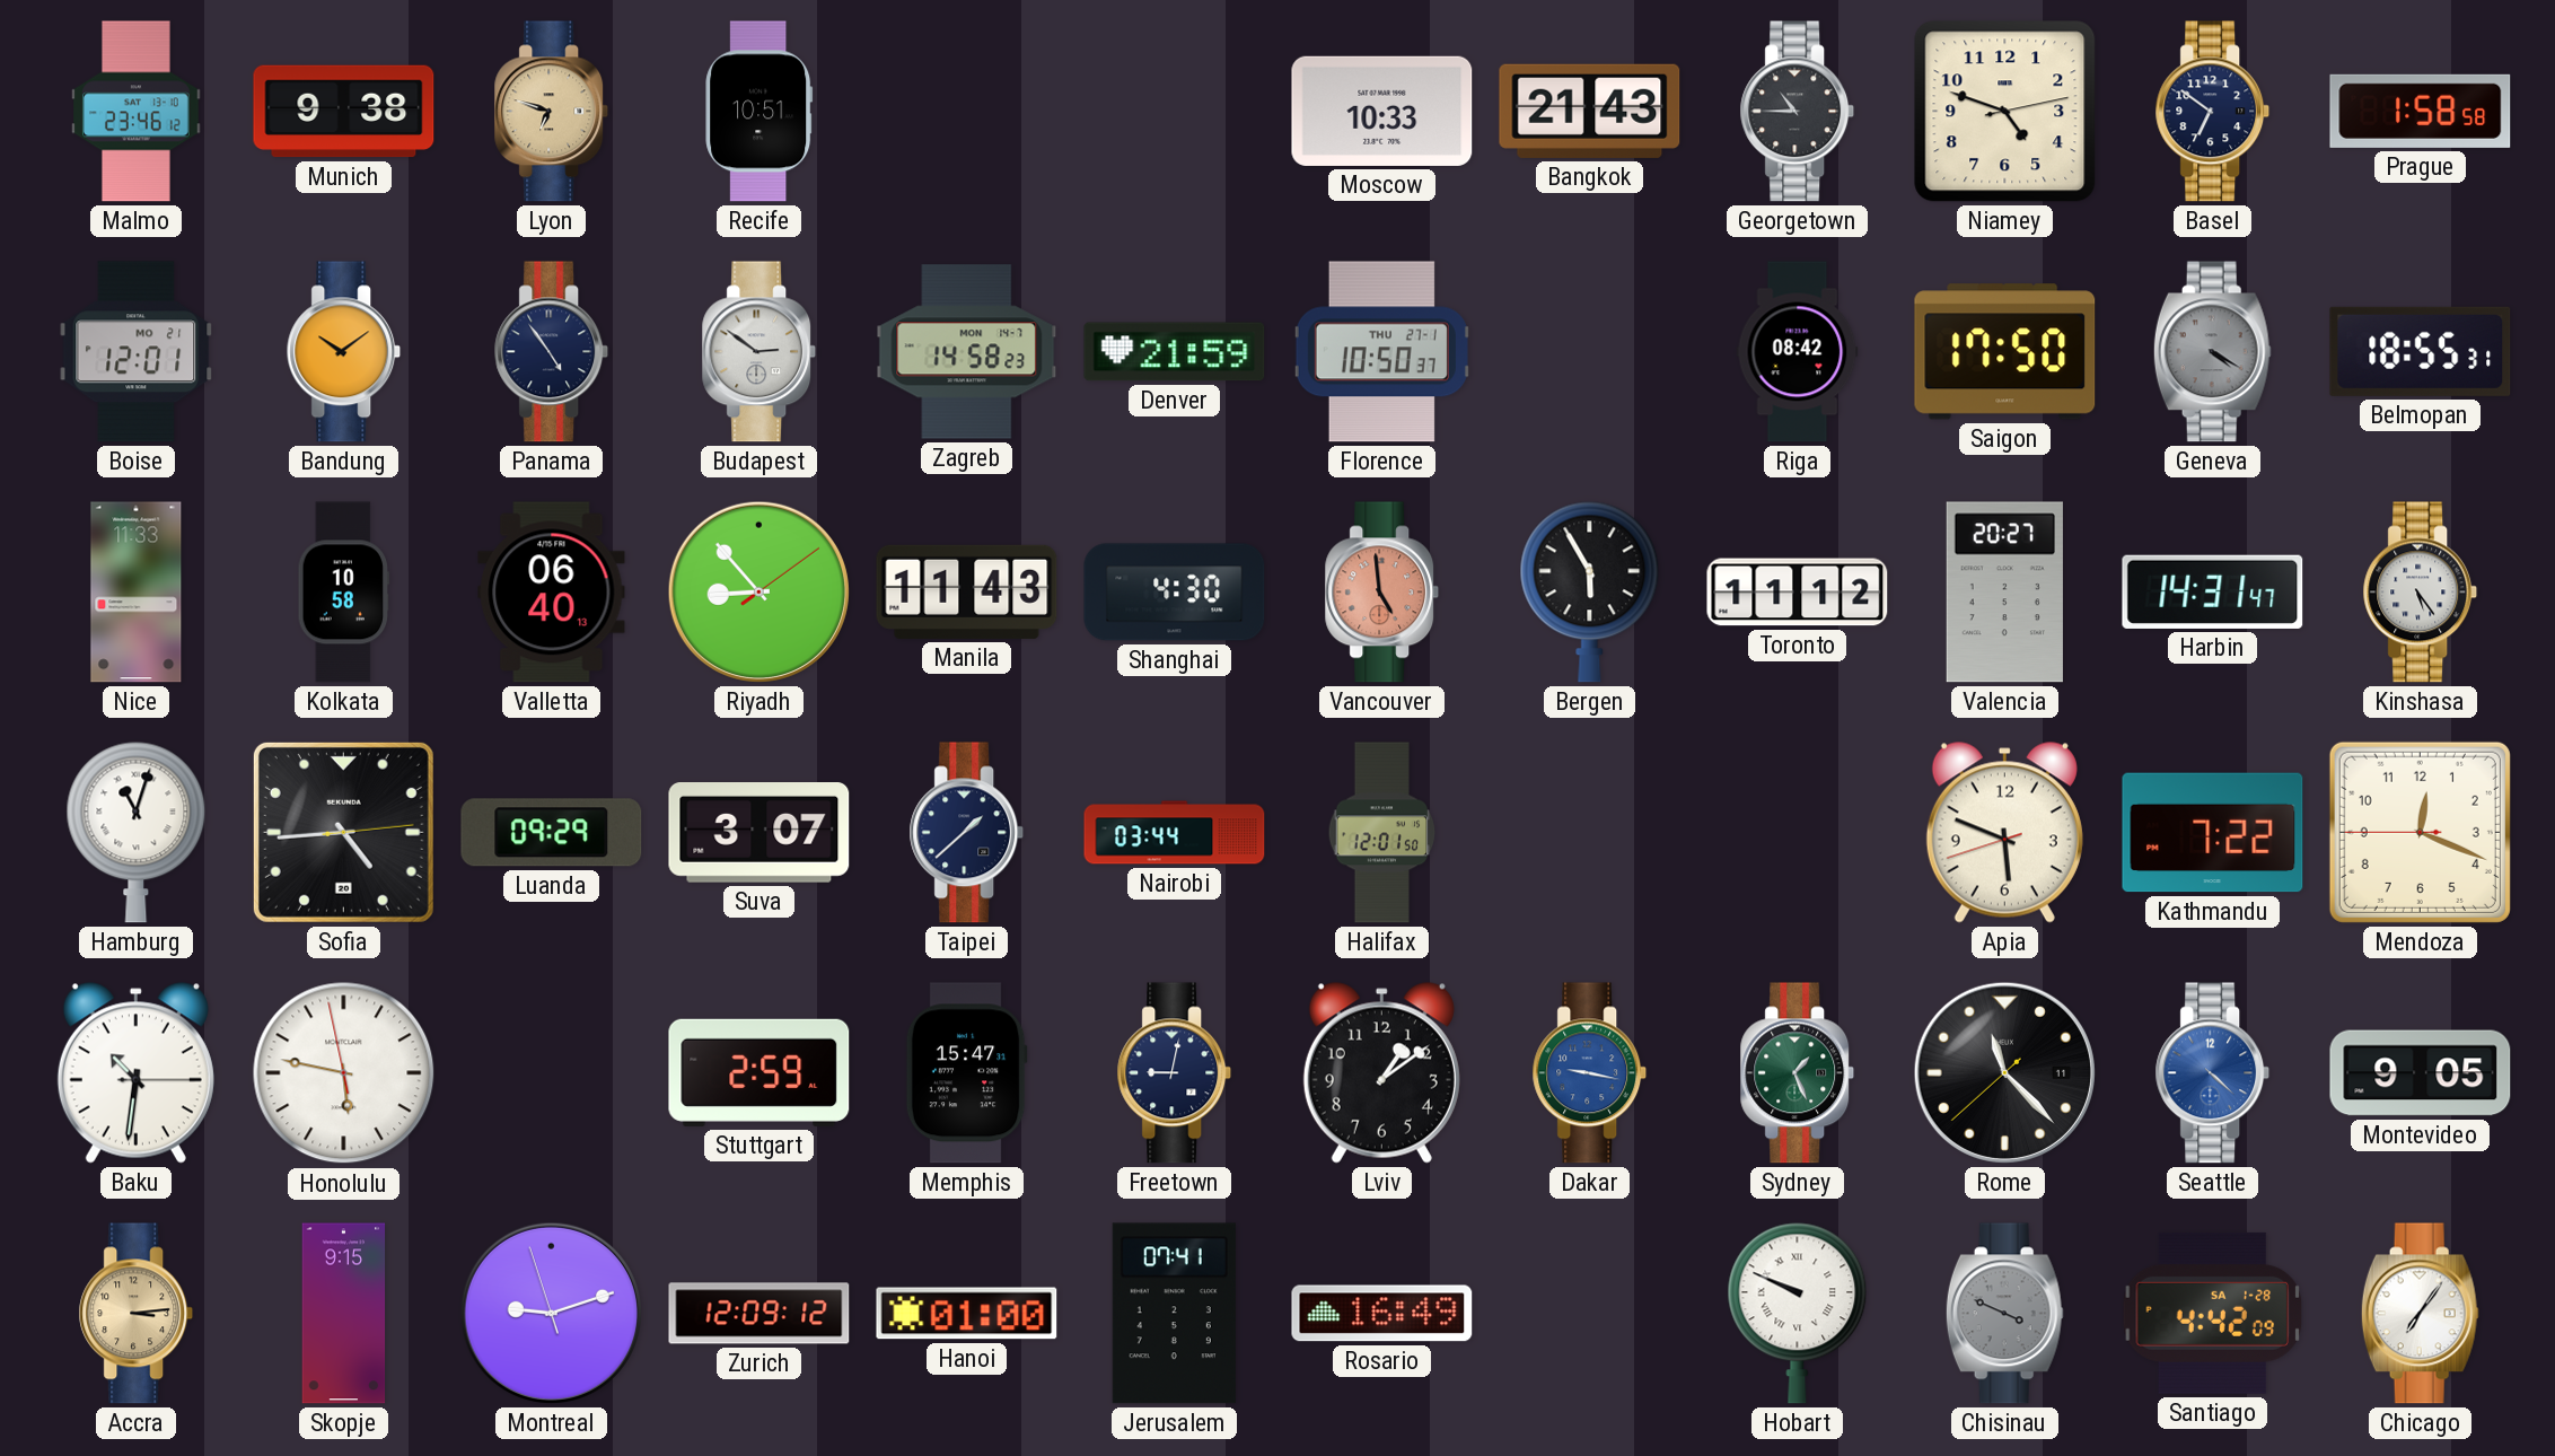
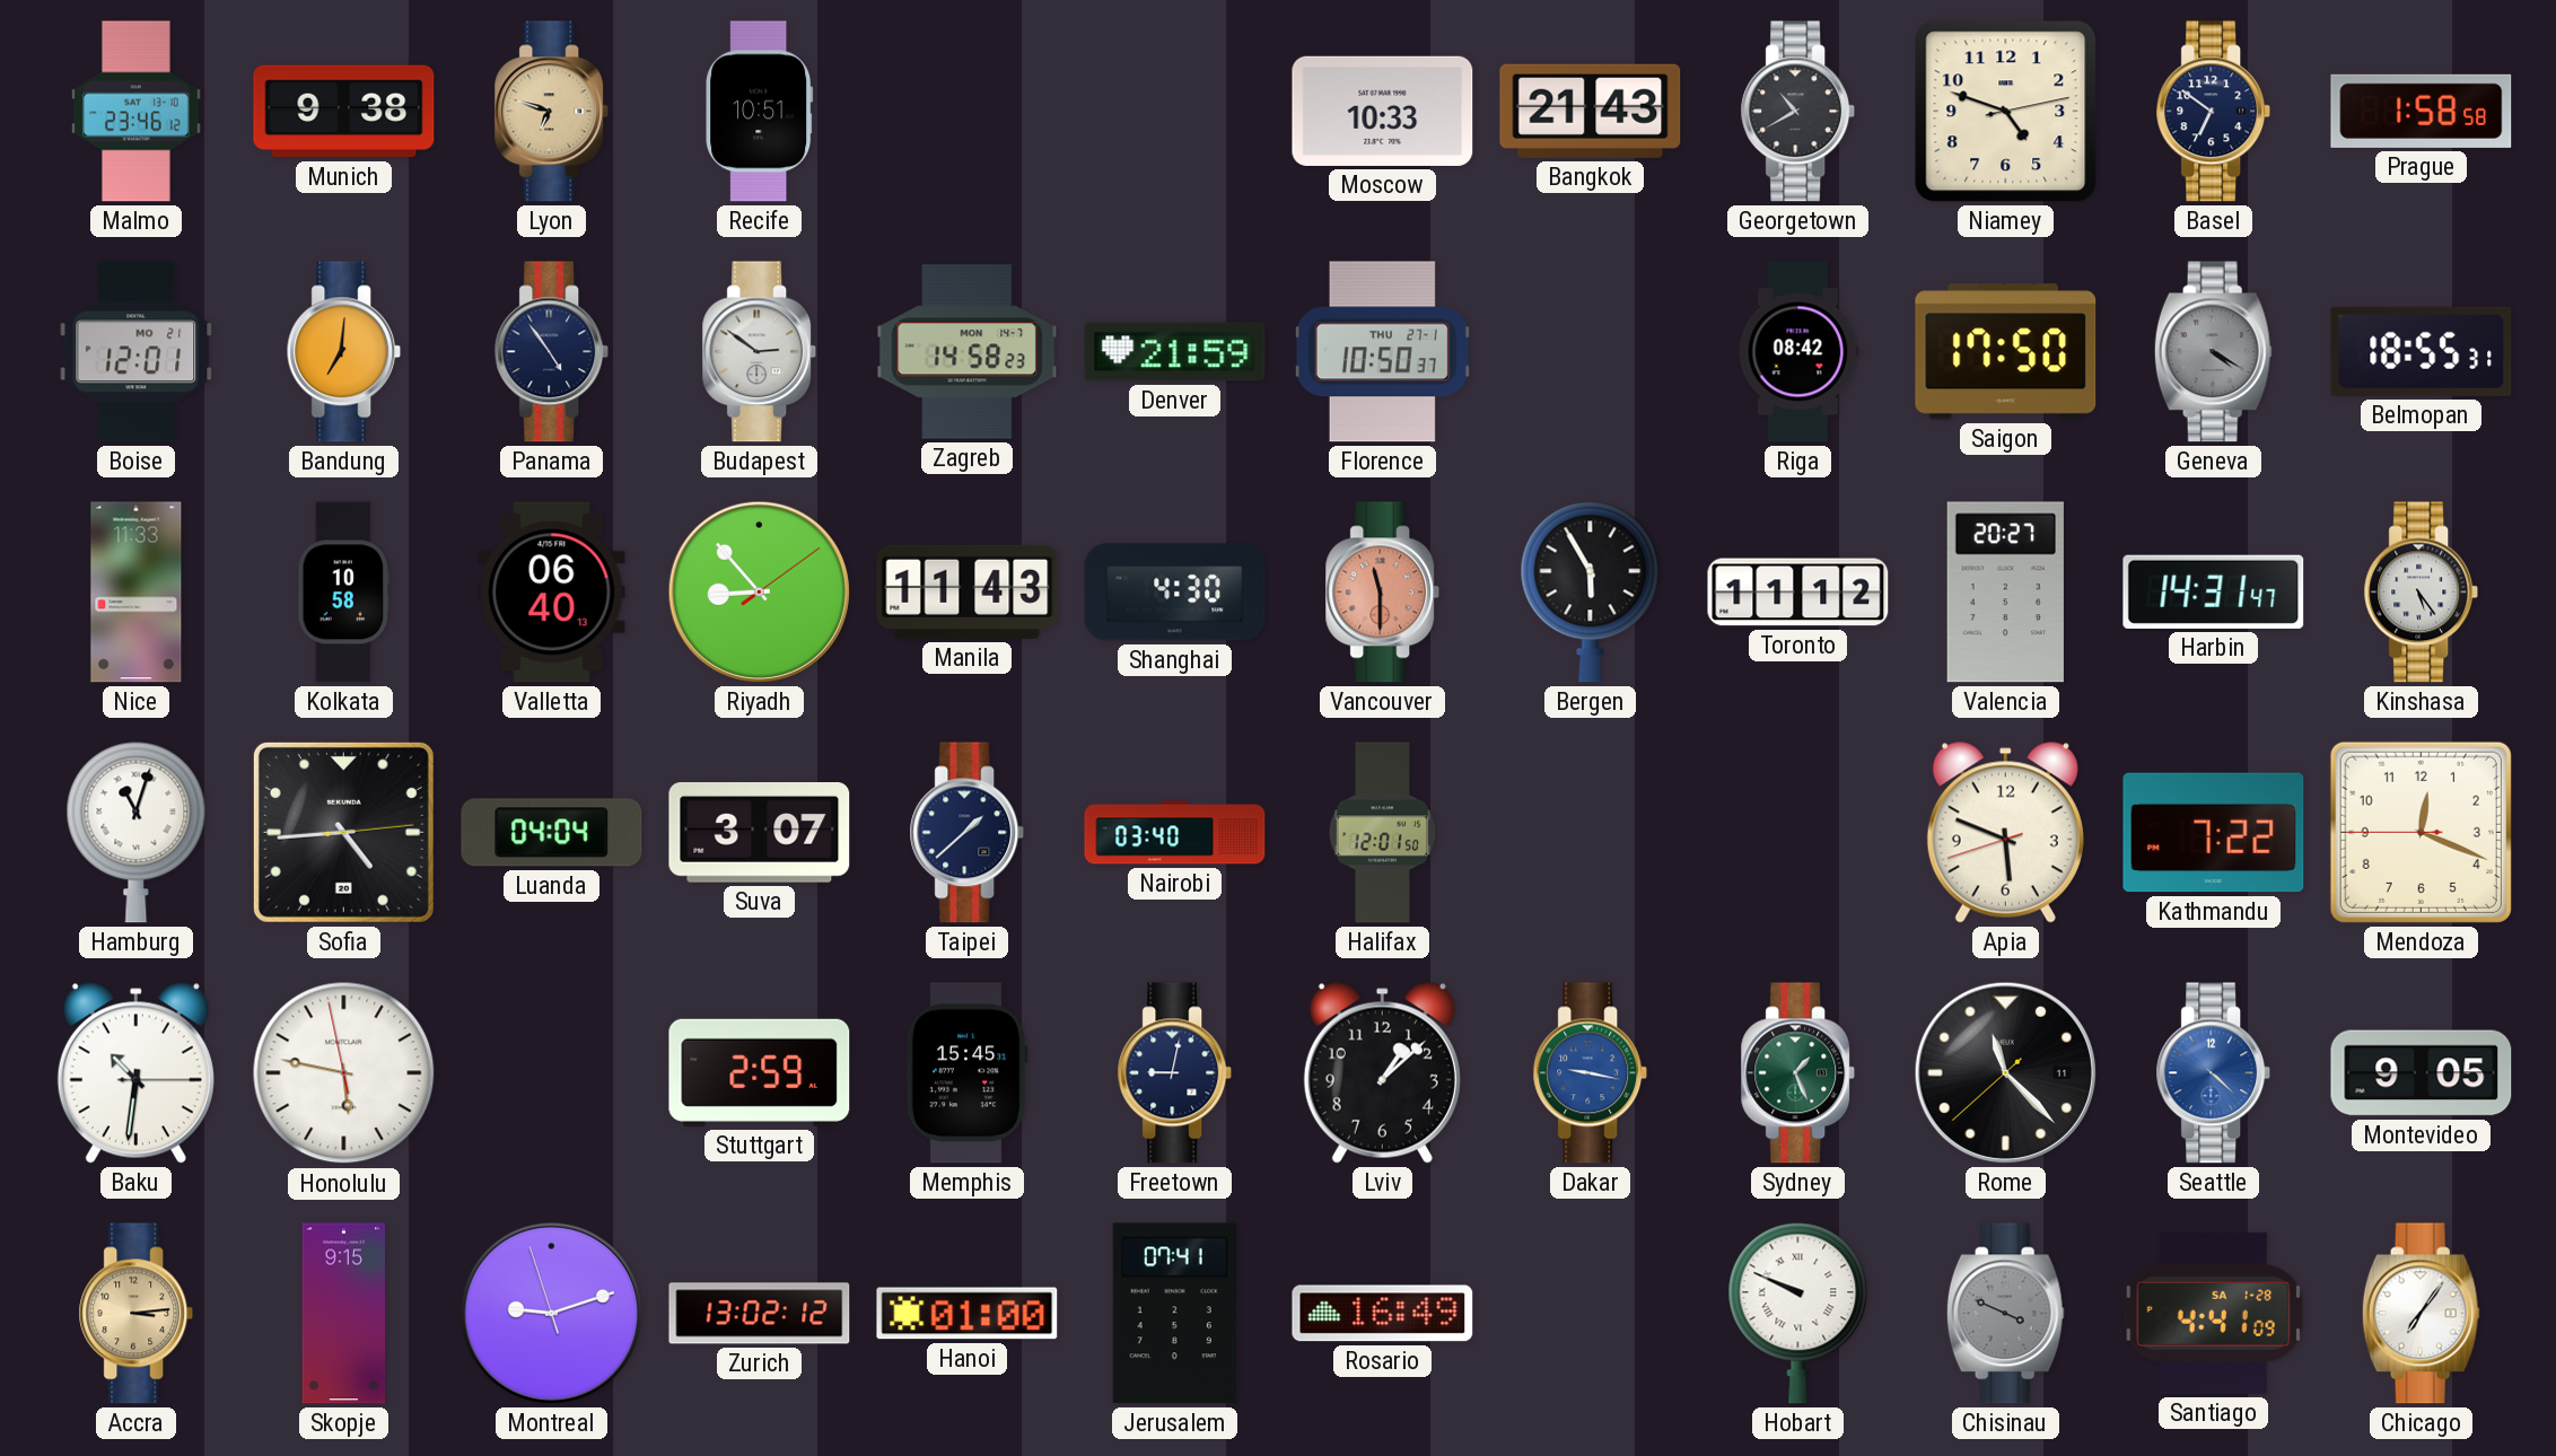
Georgetown: 10:45 -> 10:40
Bandung: 10:09 -> 7:01
Vancouver: 4:59 -> 11:30
Luanda: 09:29 -> 04:04
Nairobi: 03:44 -> 03:40
Memphis: 15:47 -> 15:45
Lviv: 1:09 -> 1:08
Zurich: 12:09 -> 13:02
Santiago: 4:42 -> 4:41
